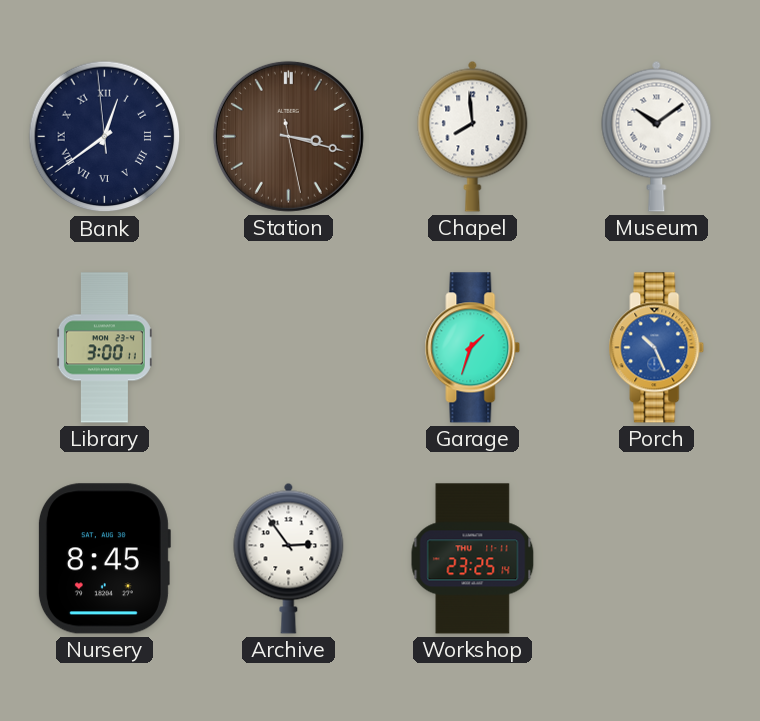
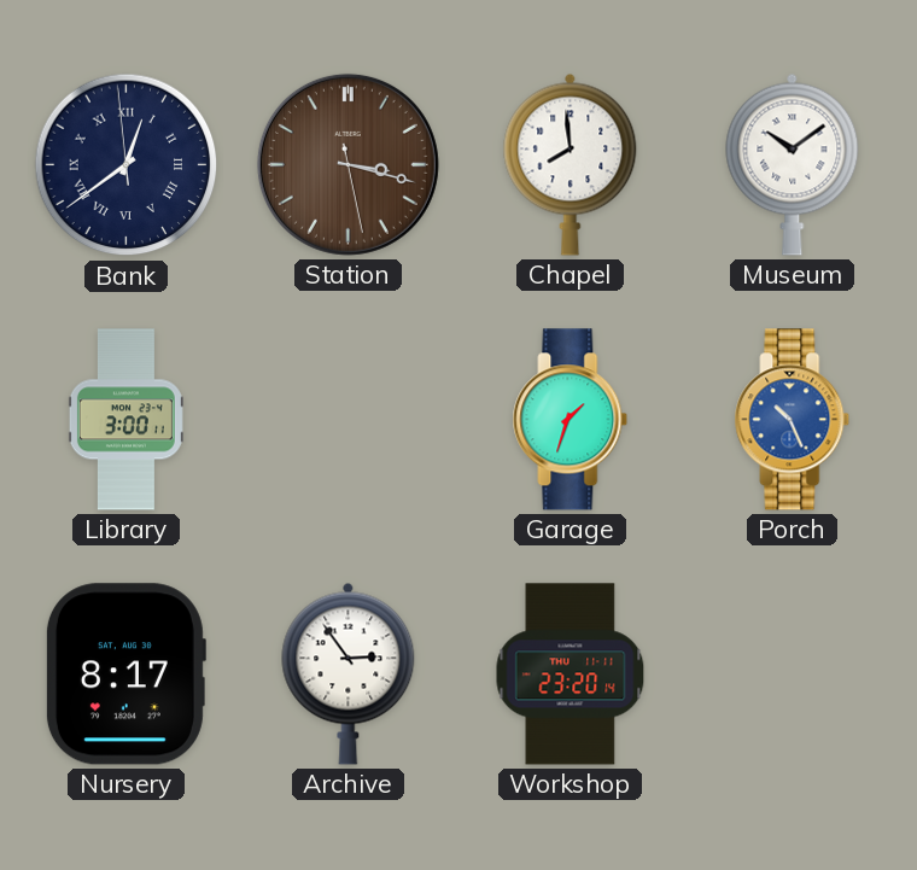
Nursery: 8:45 -> 8:17
Workshop: 23:25 -> 23:20
